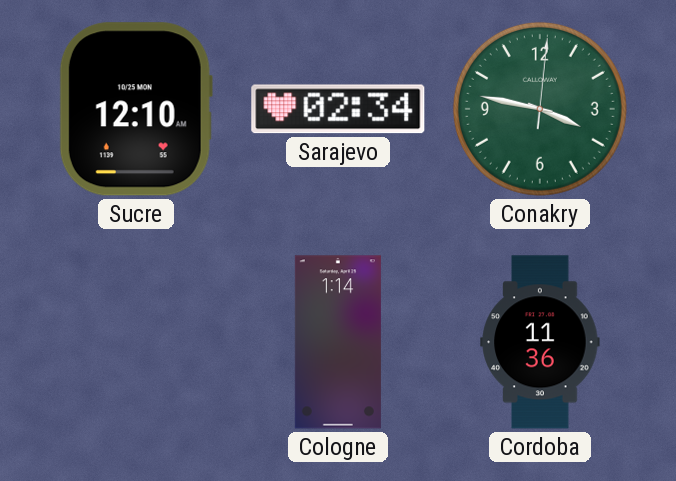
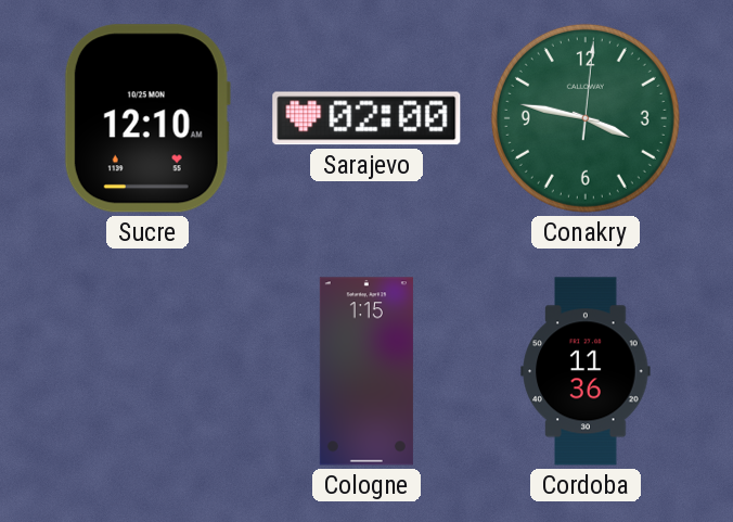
Sarajevo: 02:34 -> 02:00
Cologne: 1:14 -> 1:15
